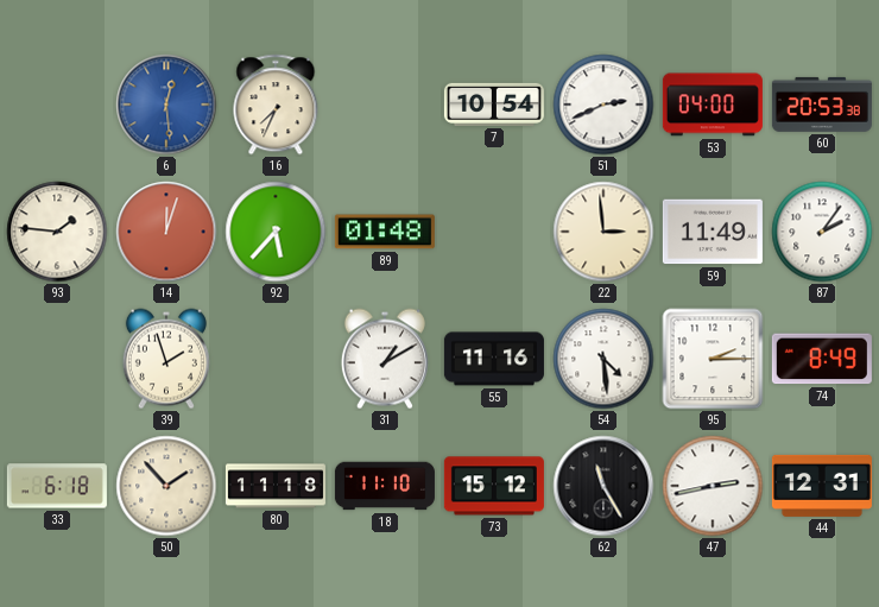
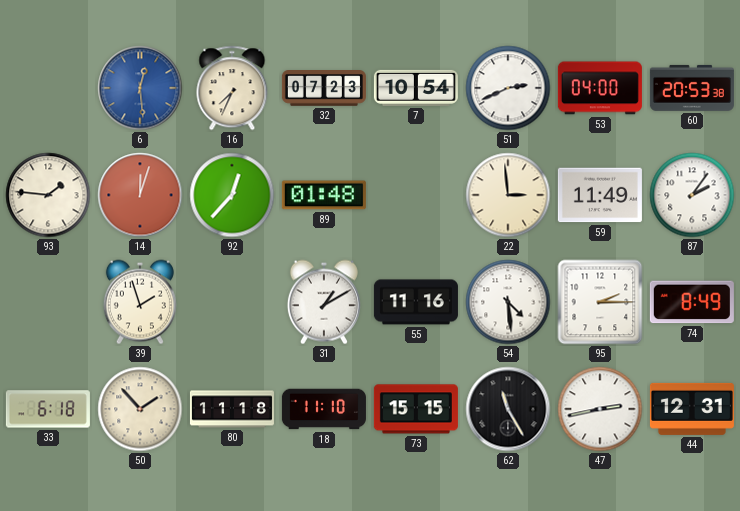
32: none -> 07:23
92: 5:37 -> 12:37
73: 15:12 -> 15:15
